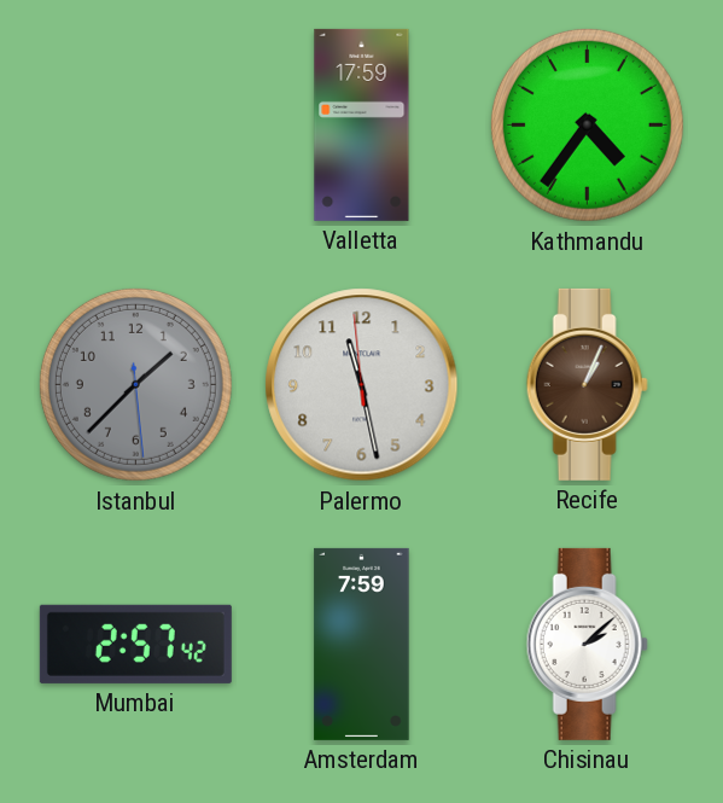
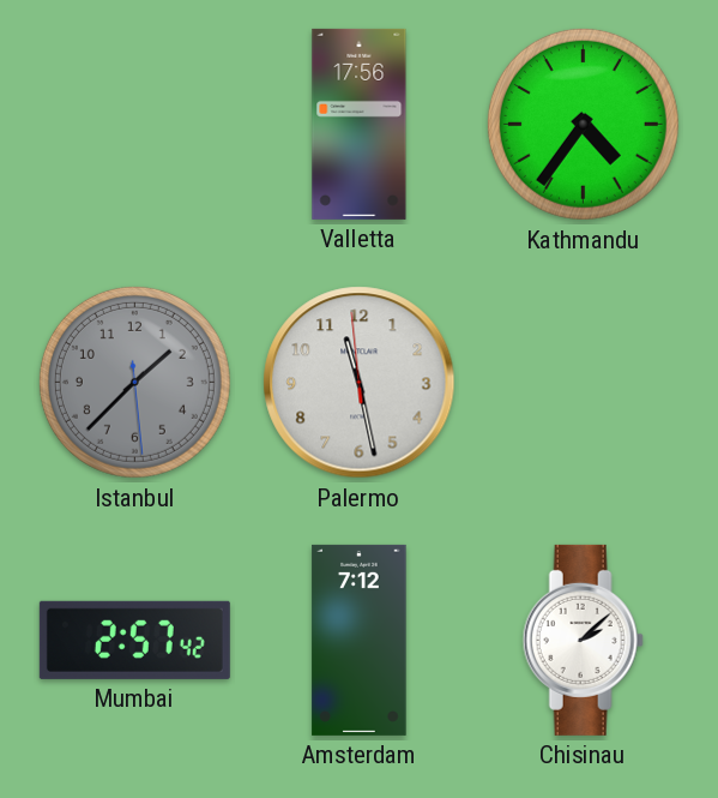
Valletta: 17:59 -> 17:56
Recife: 1:04 -> none
Amsterdam: 7:59 -> 7:12
